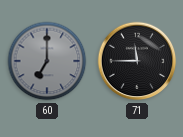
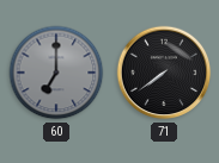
71: 11:45 -> 7:39
